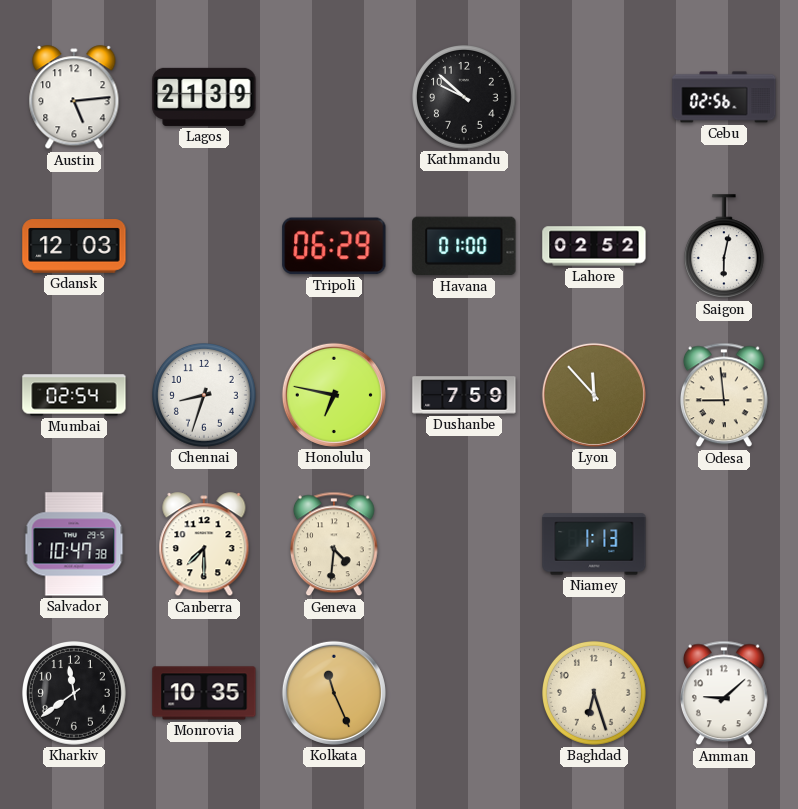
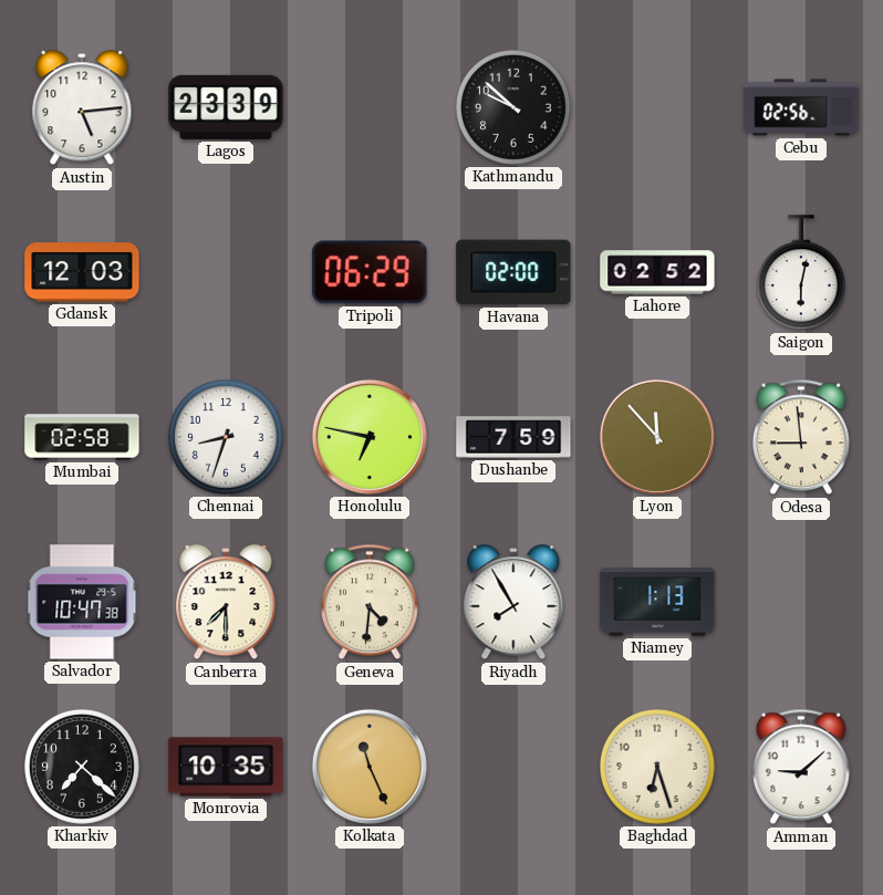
Lagos: 21:39 -> 23:39
Havana: 01:00 -> 02:00
Mumbai: 02:54 -> 02:58
Riyadh: none -> 7:55
Kharkiv: 11:39 -> 7:22
